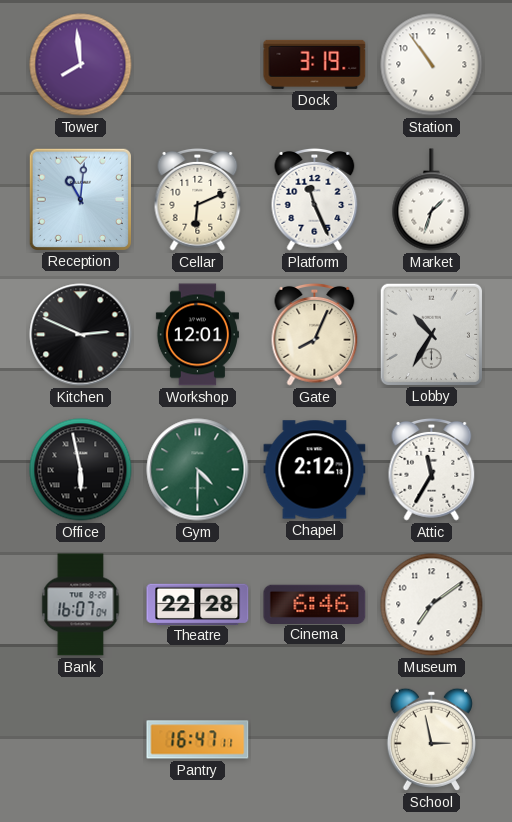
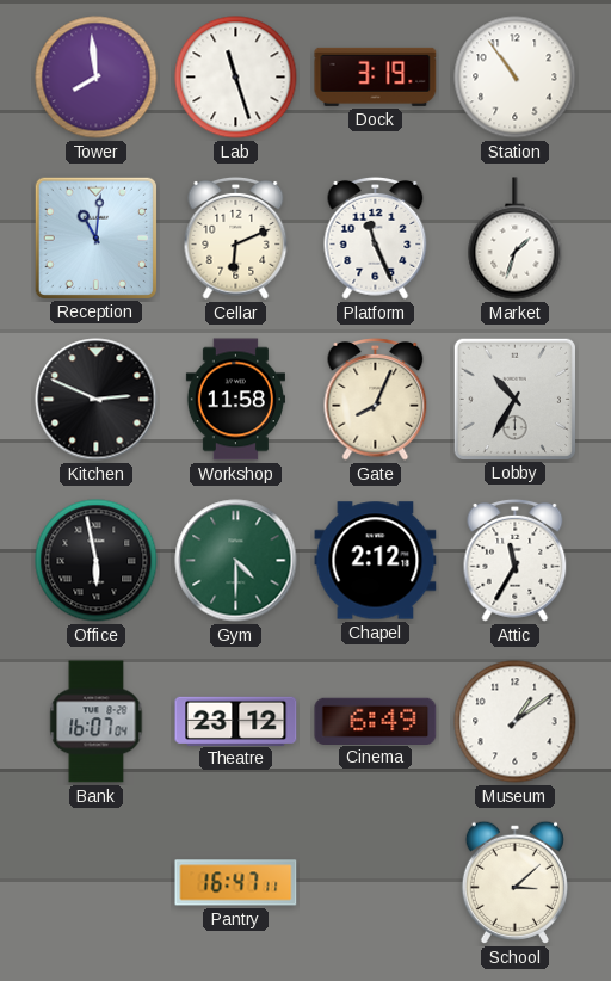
Lab: none -> 11:27
Workshop: 12:01 -> 11:58
Theatre: 22:28 -> 23:12
Cinema: 6:46 -> 6:49
Museum: 7:09 -> 1:09
School: 2:58 -> 3:08
